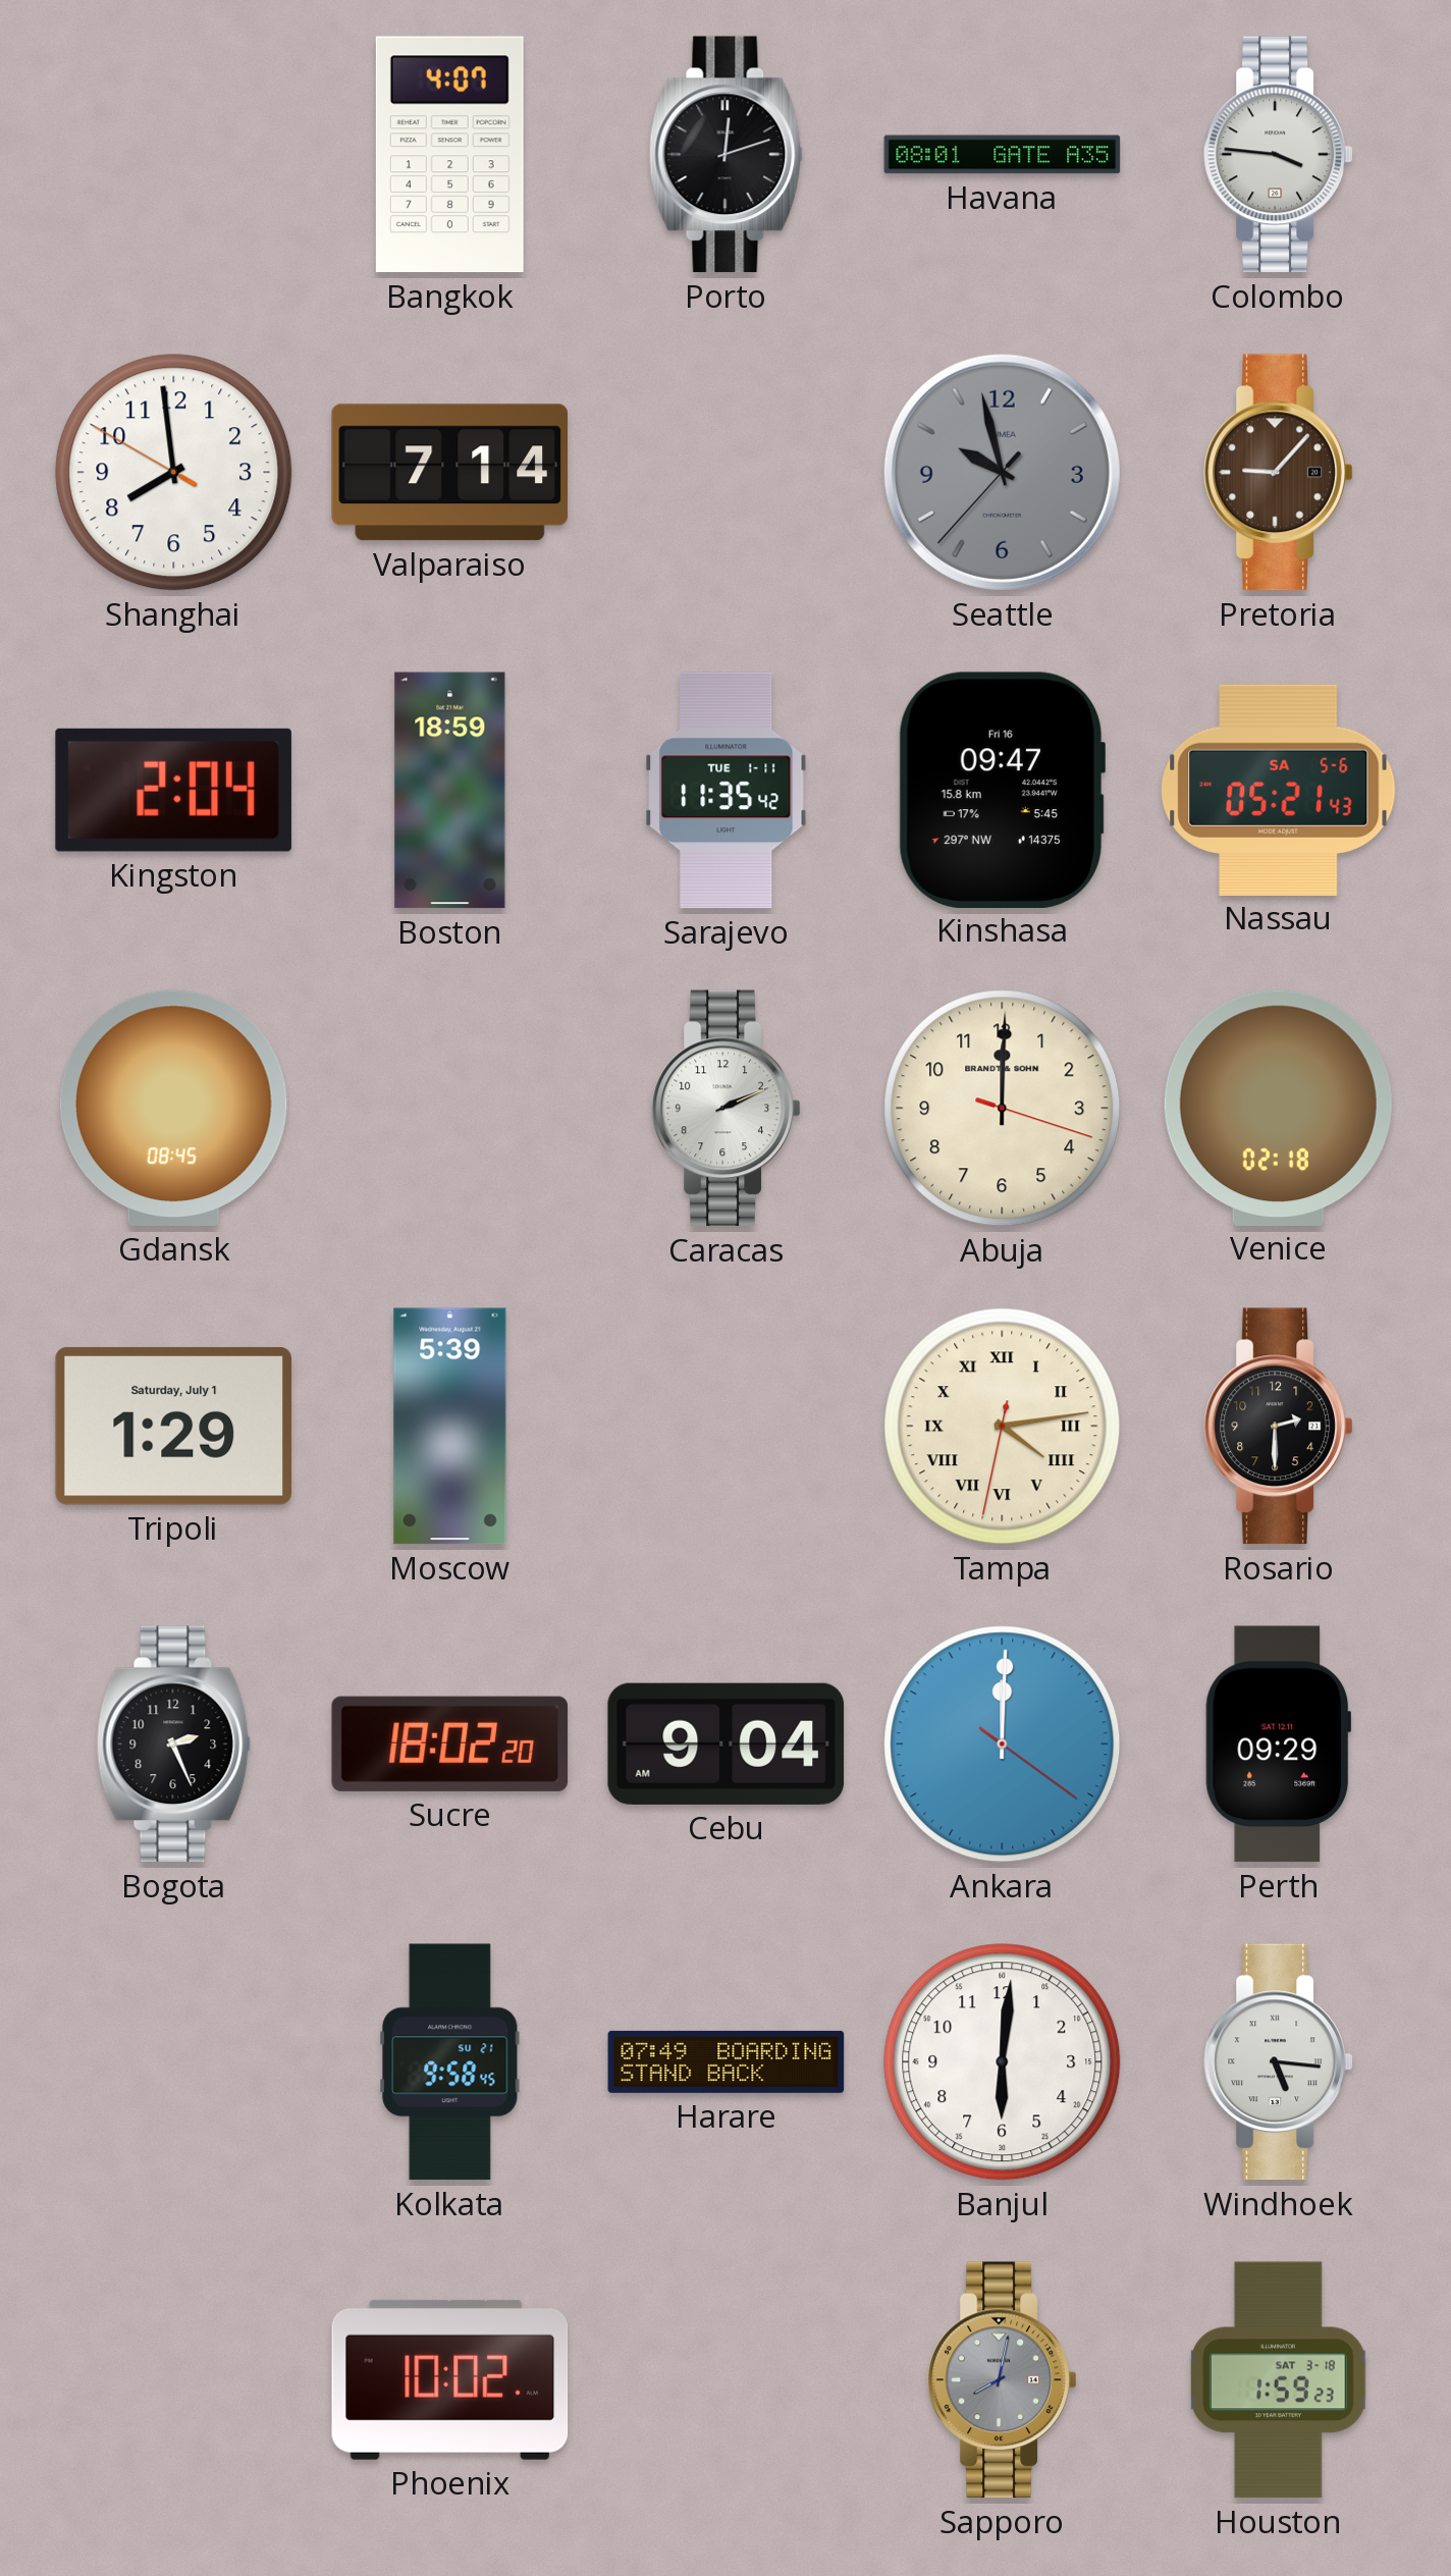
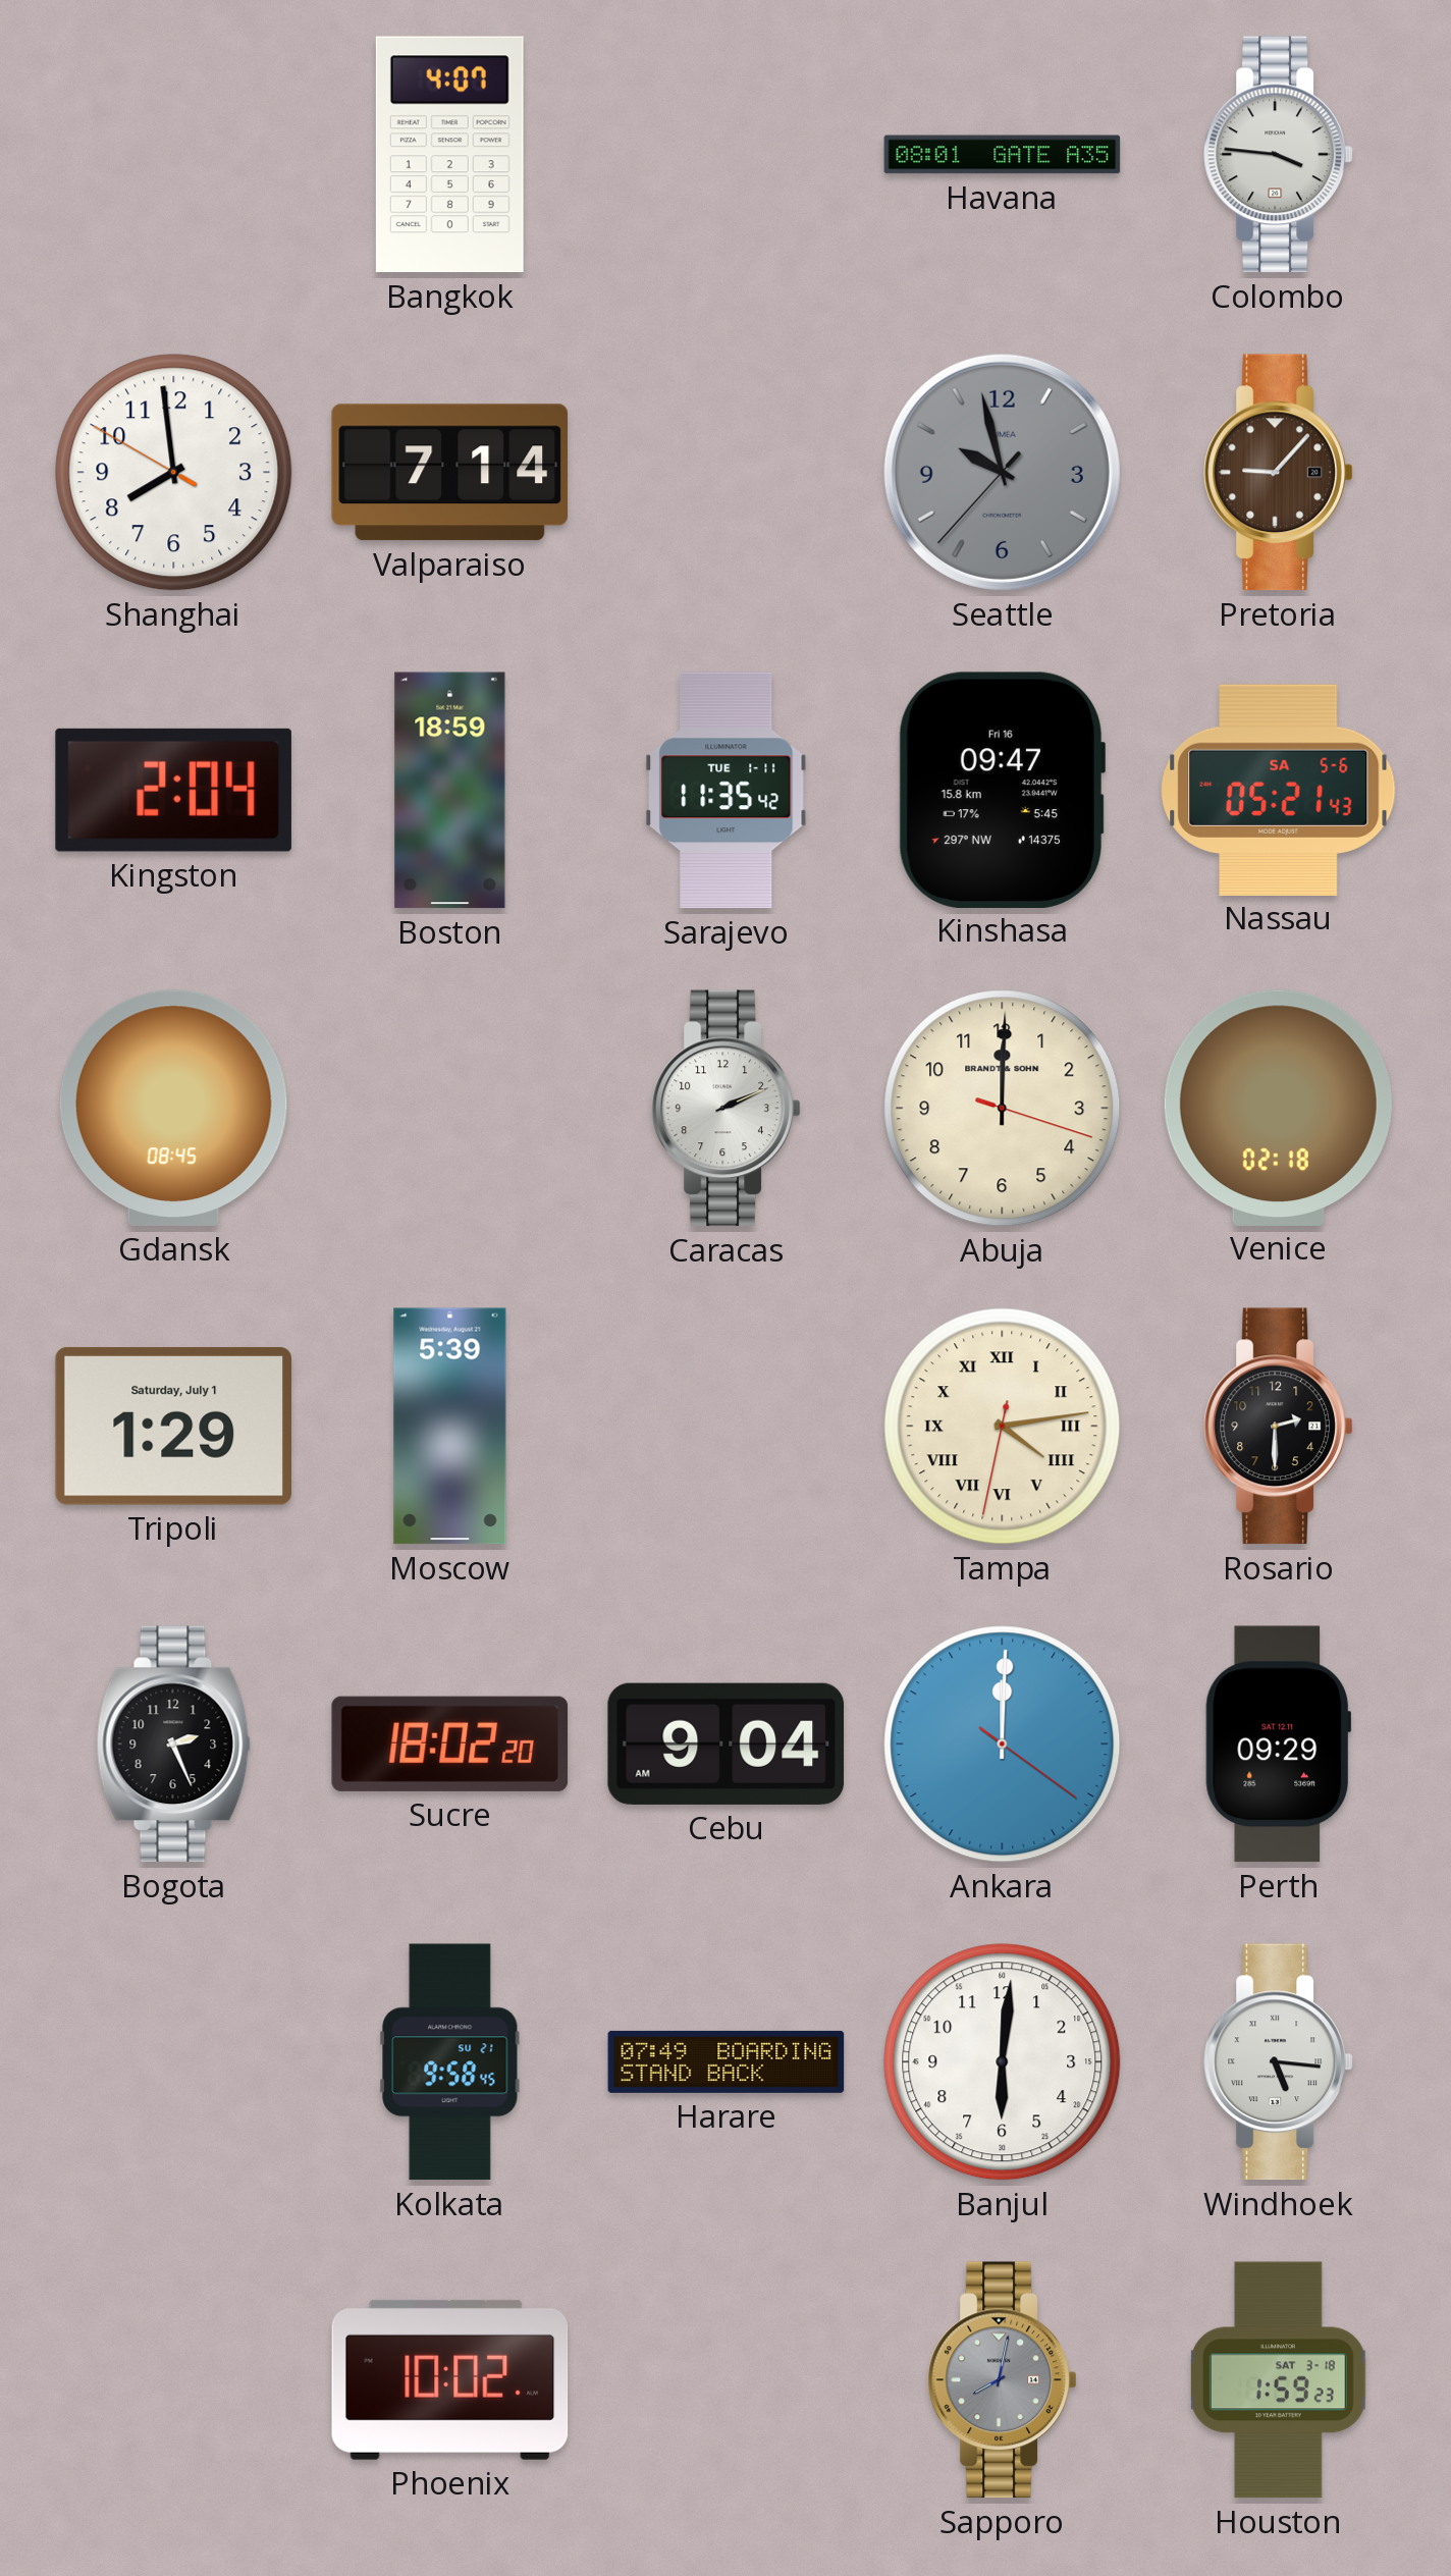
Porto: 12:12 -> none
